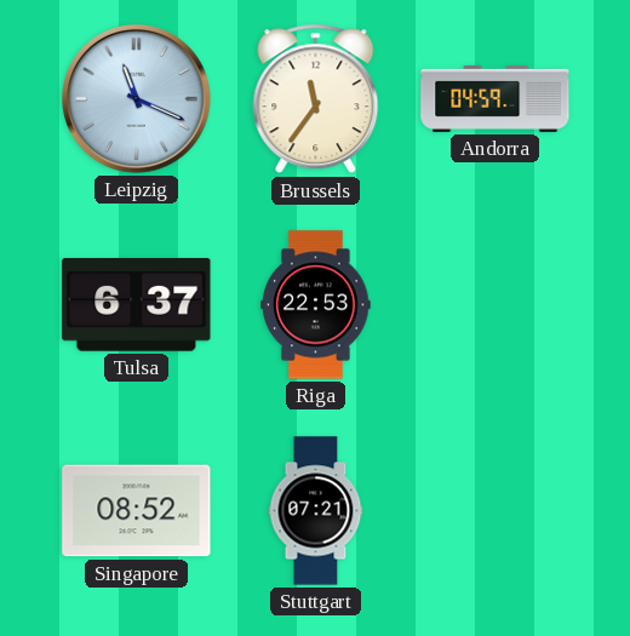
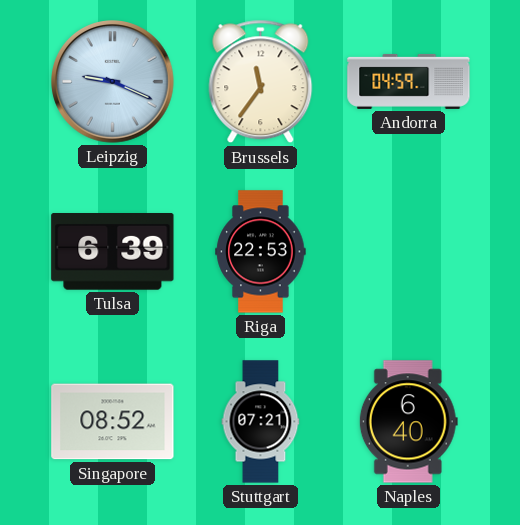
Leipzig: 11:19 -> 9:19
Tulsa: 6:37 -> 6:39
Naples: none -> 6:40
